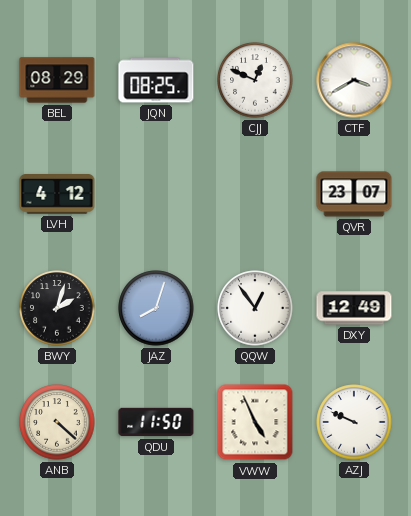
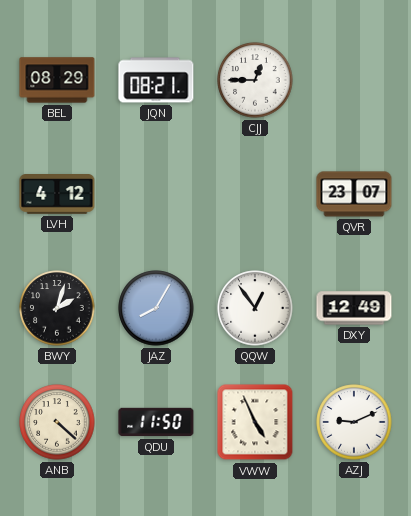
JQN: 08:25 -> 08:21
CJJ: 12:49 -> 12:45
CTF: 3:40 -> none
JAZ: 8:03 -> 8:05
AZJ: 9:49 -> 9:11
